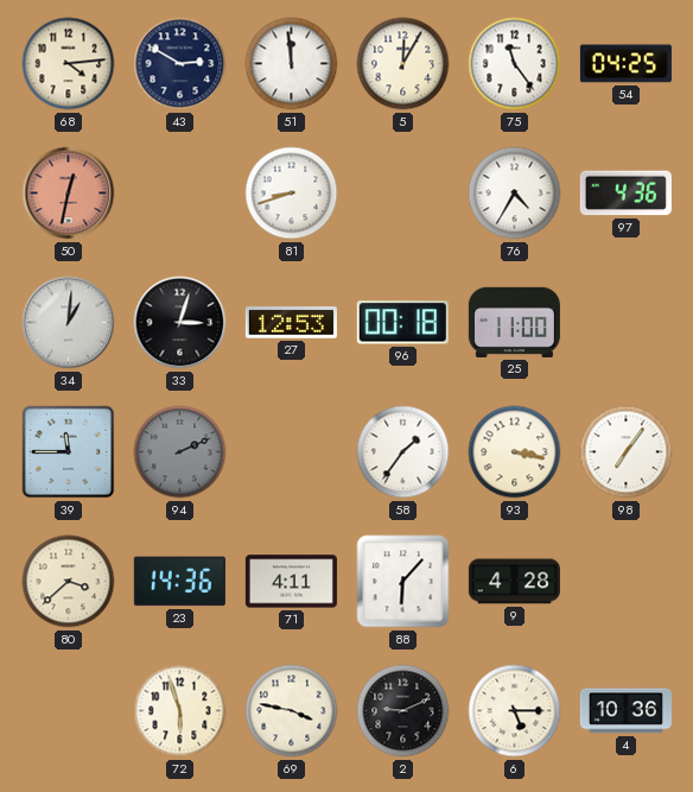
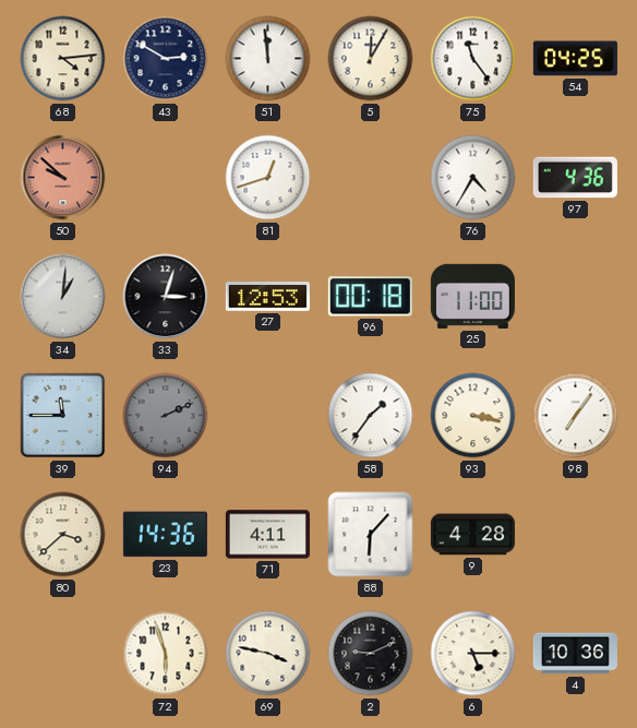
50: 12:32 -> 9:52
81: 8:42 -> 12:42
